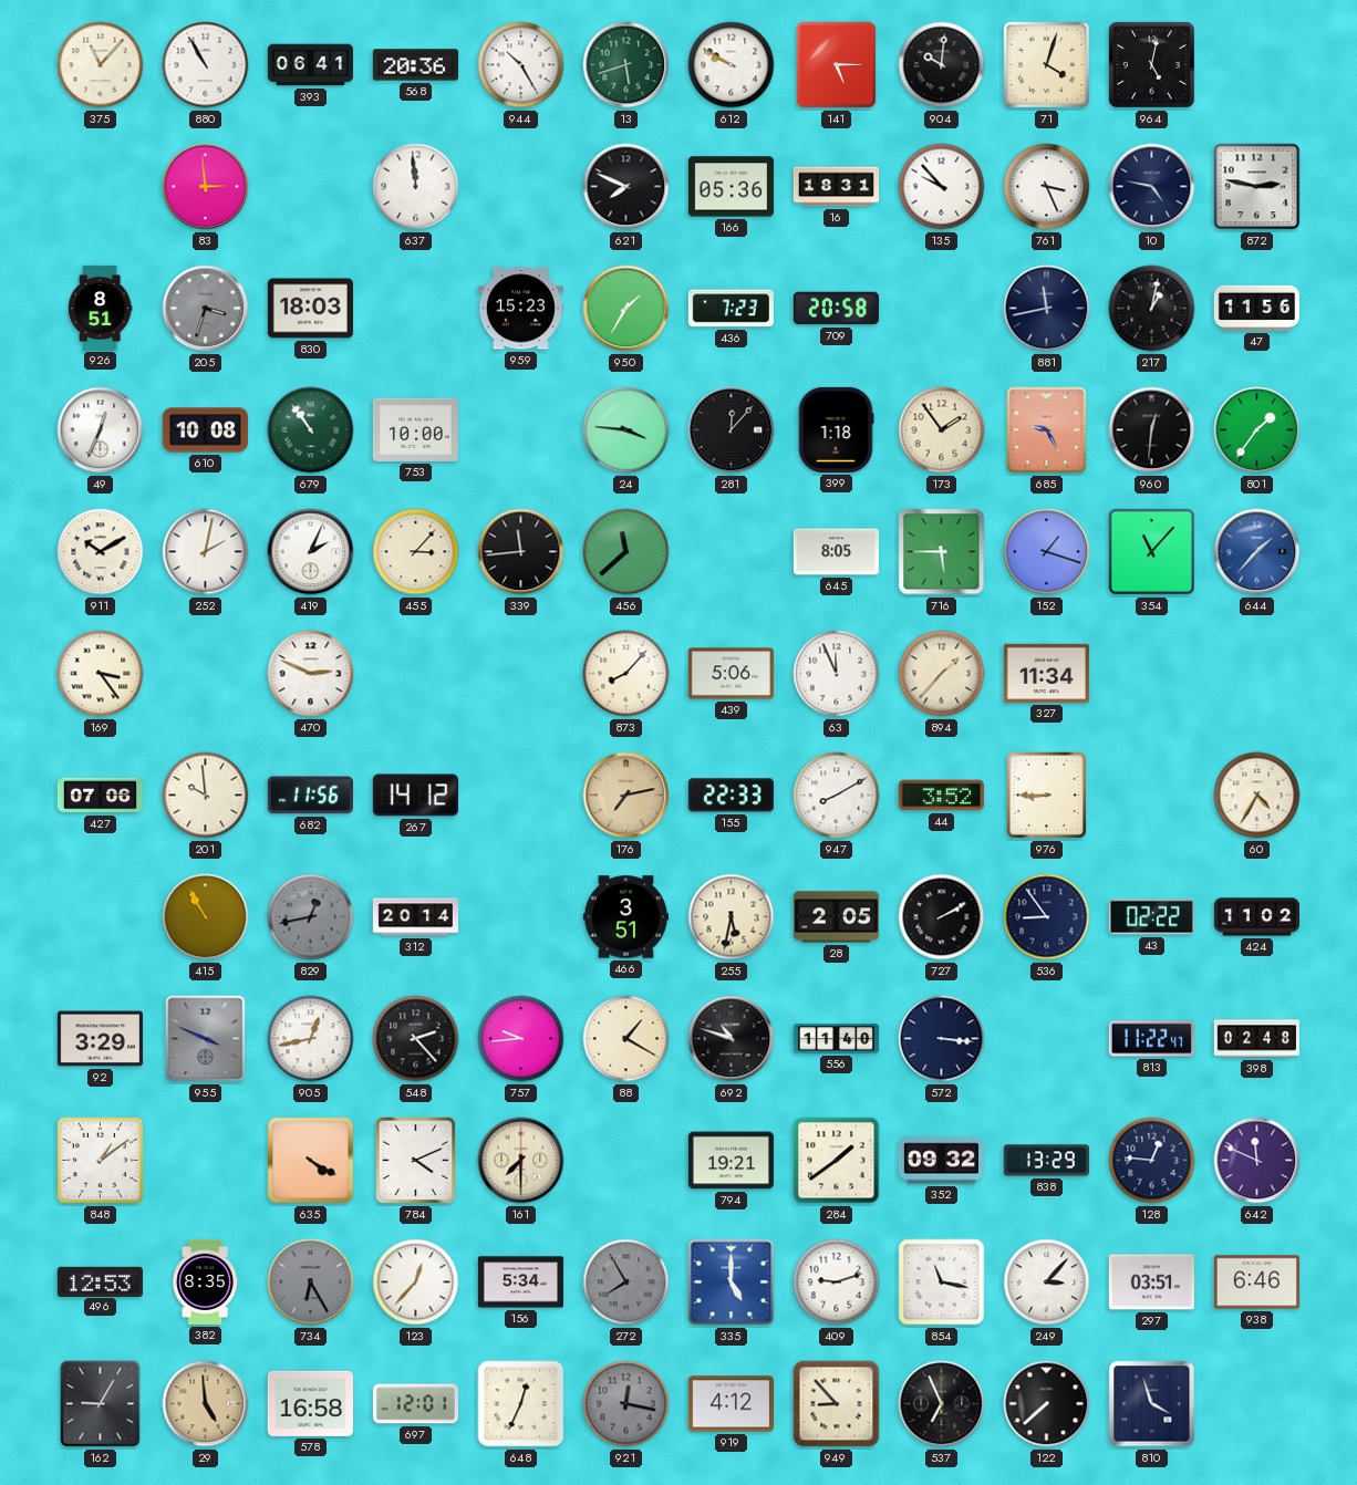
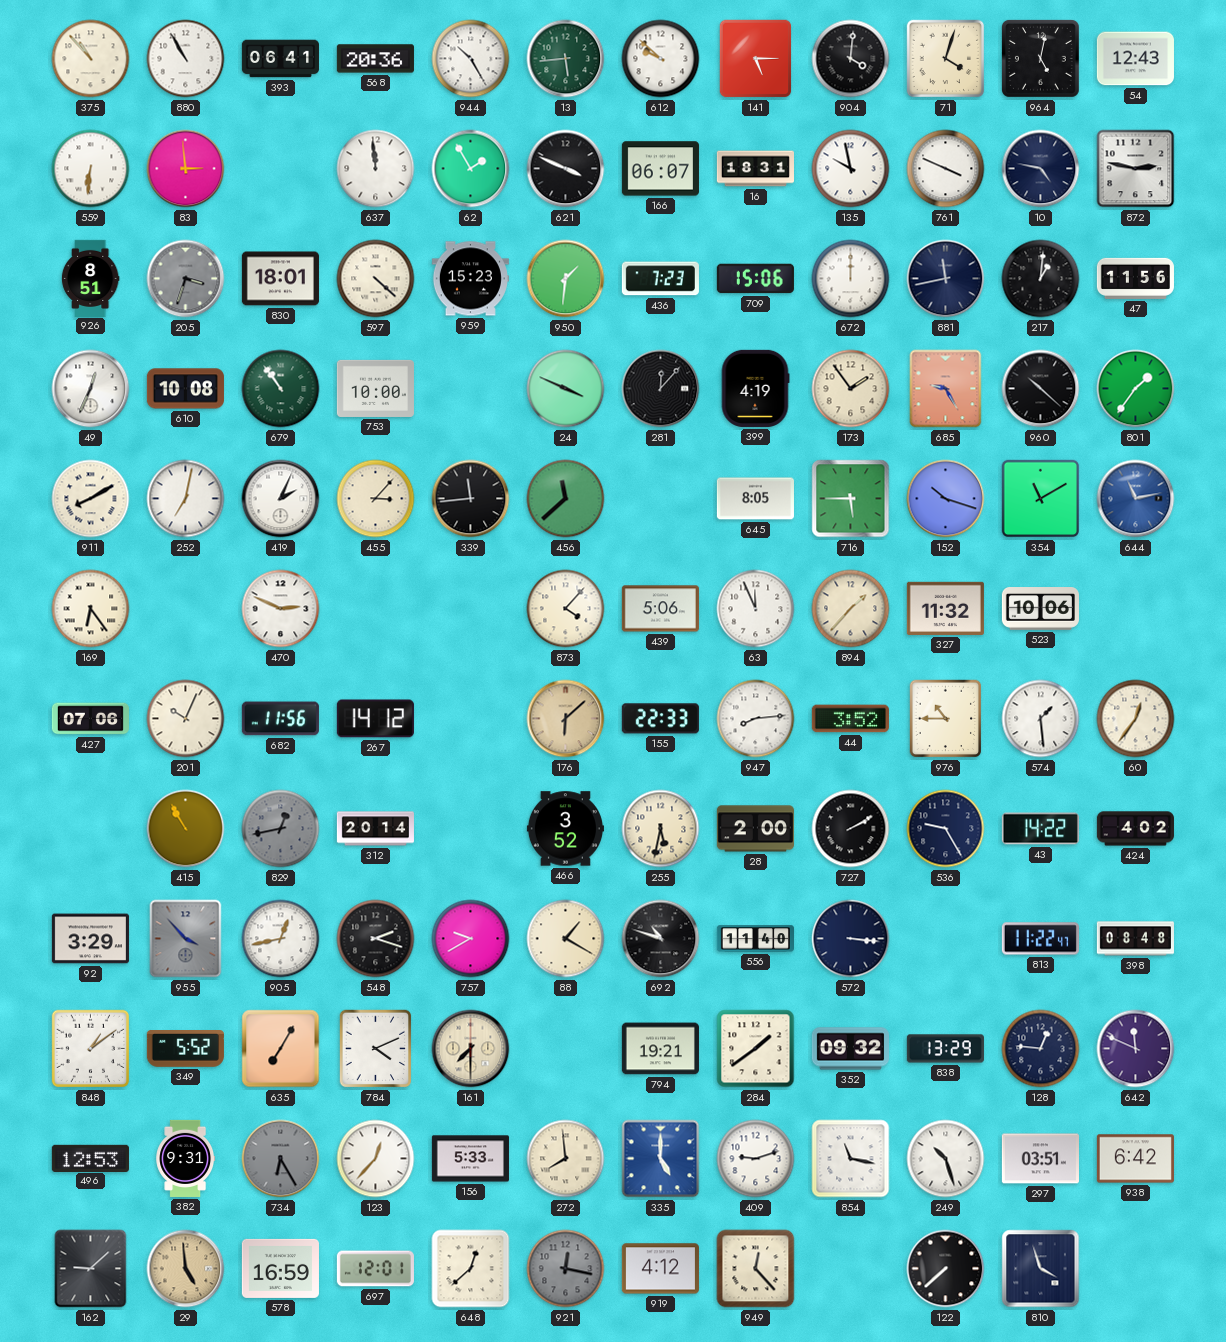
375: 11:07 -> 10:53
13: 5:42 -> 5:44
612: 9:50 -> 9:52
904: 10:01 -> 4:01
54: none -> 12:43
559: none -> 6:31
62: none -> 1:55
621: 7:49 -> 3:49
166: 05:36 -> 06:07
135: 9:53 -> 9:58
761: 3:26 -> 3:49
830: 18:03 -> 18:01
597: none -> 4:22
950: 1:35 -> 1:31
709: 20:58 -> 15:06
672: none -> 12:00
217: 1:02 -> 1:01
24: 3:46 -> 3:49
399: 1:18 -> 4:19
960: 12:31 -> 10:22
911: 10:10 -> 8:10
252: 2:02 -> 7:02
152: 1:18 -> 10:18
354: 11:07 -> 11:10
644: 1:37 -> 11:13
169: 3:24 -> 6:24
873: 8:07 -> 4:07
327: 11:34 -> 11:32
523: none -> 10:06
201: 9:59 -> 10:04
176: 7:13 -> 6:08
947: 8:10 -> 8:14
976: 8:45 -> 10:45
574: none -> 1:29
60: 4:35 -> 12:36
466: 3:51 -> 3:52
28: 2:05 -> 2:00
536: 8:54 -> 9:25
43: 02:22 -> 14:22
424: 11:02 -> 4:02
955: 3:49 -> 3:53
548: 2:23 -> 2:18
757: 9:44 -> 9:40
398: 02:48 -> 08:48
349: none -> 5:52
635: 4:20 -> 7:05
382: 8:35 -> 9:31
156: 5:34 -> 5:33
272: 7:55 -> 7:59
272 dial: grey -> cream
249: 3:07 -> 10:27
938: 6:46 -> 6:42
162: 9:05 -> 9:08
578: 16:58 -> 16:59
648: 12:34 -> 12:38
949: 8:53 -> 12:23
537: 6:56 -> none
